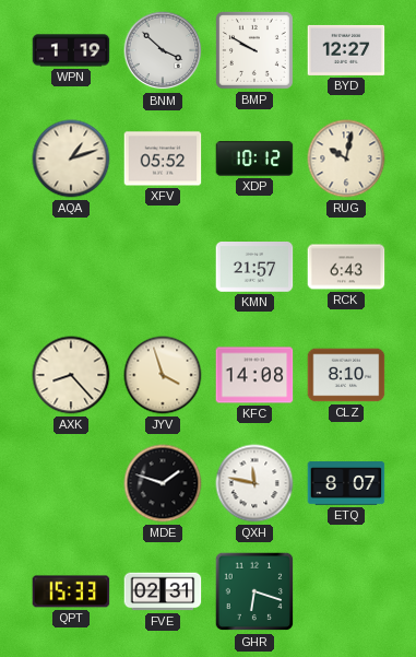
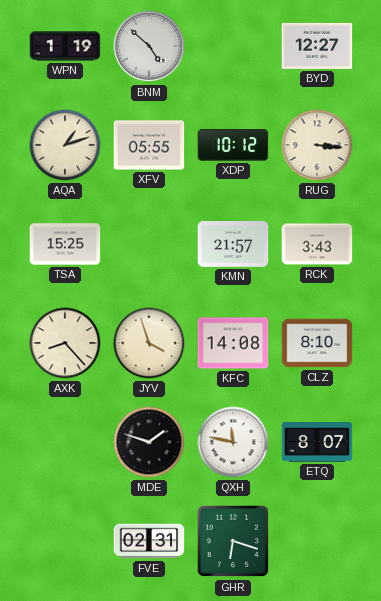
BNM: 3:52 -> 4:52
BMP: 9:50 -> none
XFV: 05:52 -> 05:55
RUG: 10:02 -> 3:16
TSA: none -> 15:25
RCK: 6:43 -> 3:43
QPT: 15:33 -> none
